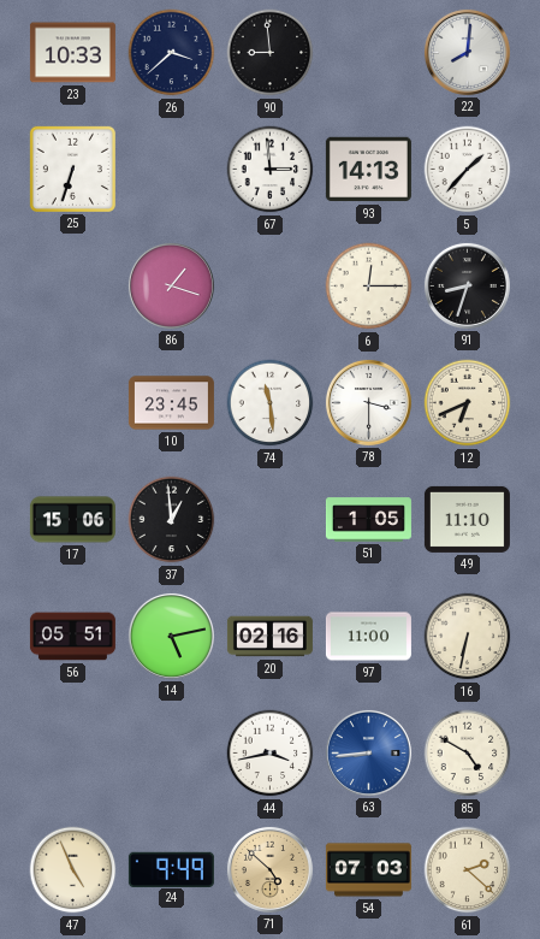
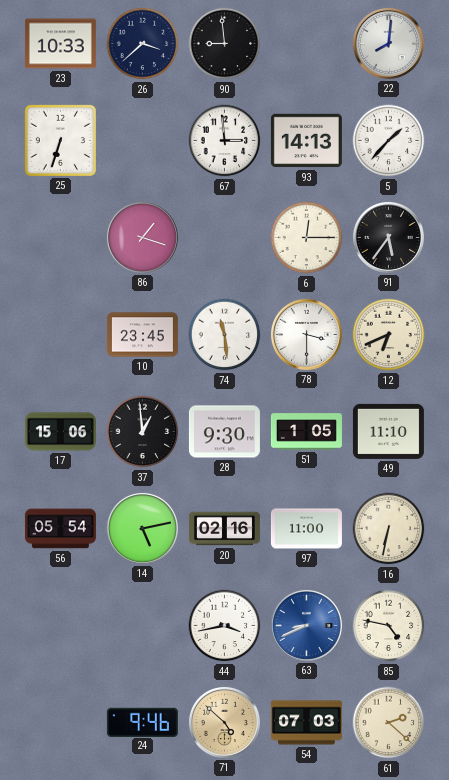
91: 8:33 -> 5:36
28: none -> 9:30
56: 05:51 -> 05:54
63: 8:44 -> 8:41
85: 4:50 -> 4:47
47: 4:56 -> none
24: 9:49 -> 9:46
